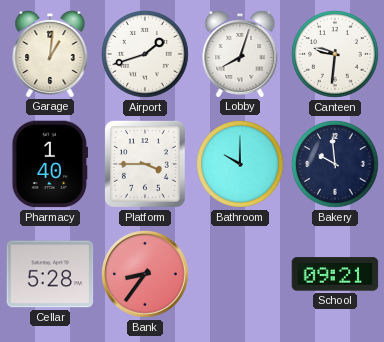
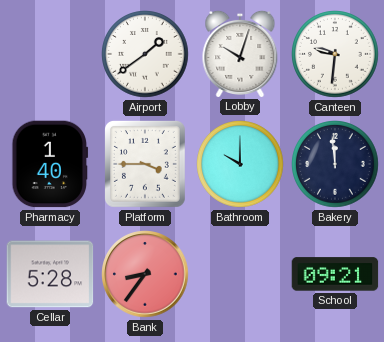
Garage: 1:01 -> none
Airport: 1:42 -> 1:39
Lobby: 8:03 -> 10:03
Bakery: 9:59 -> 11:59
